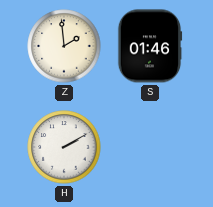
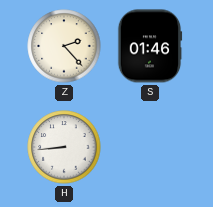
Z: 1:59 -> 2:23
H: 2:10 -> 8:44
